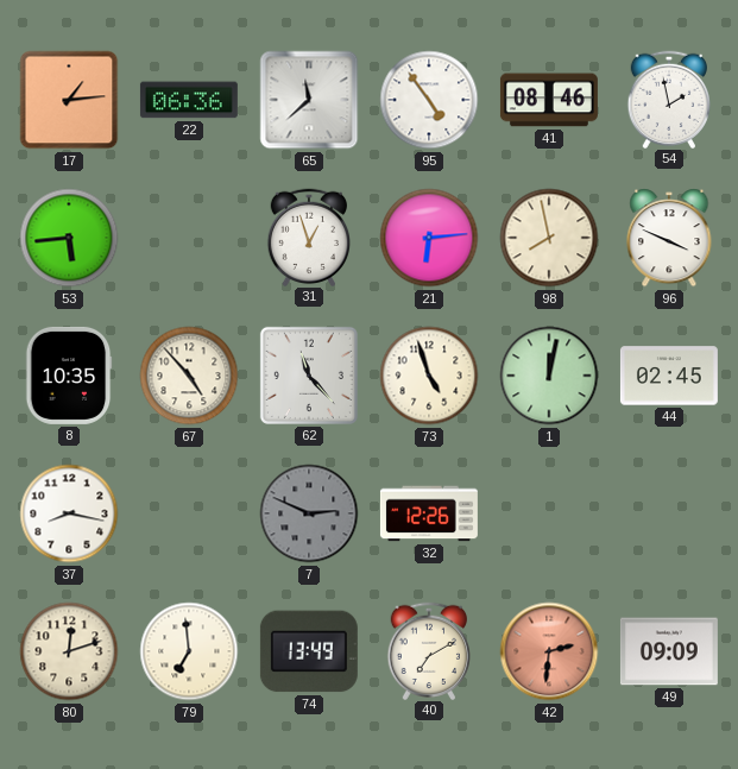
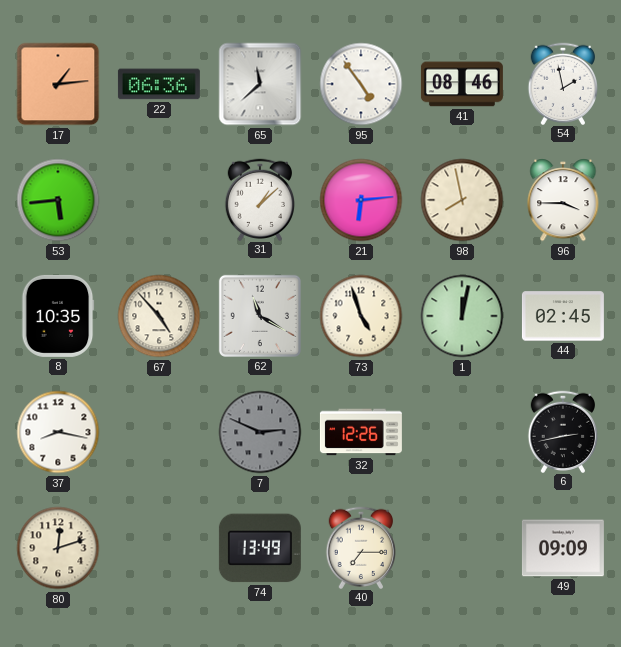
31: 12:57 -> 1:08
96: 3:49 -> 3:45
62: 11:23 -> 11:20
6: none -> 2:43
79: 6:59 -> none
40: 7:10 -> 7:15
42: 2:31 -> none
